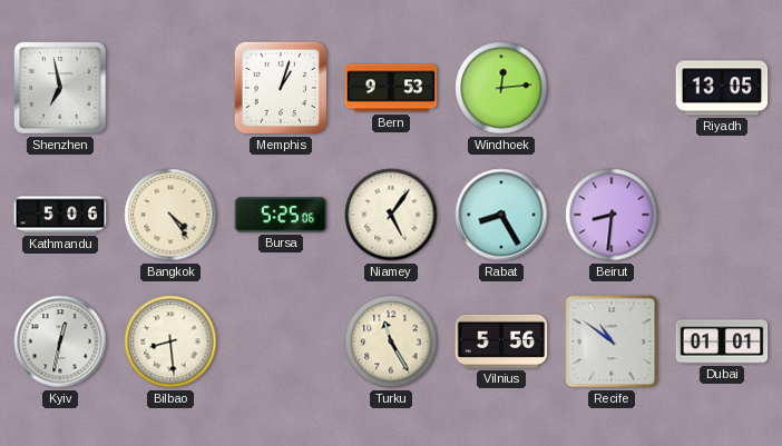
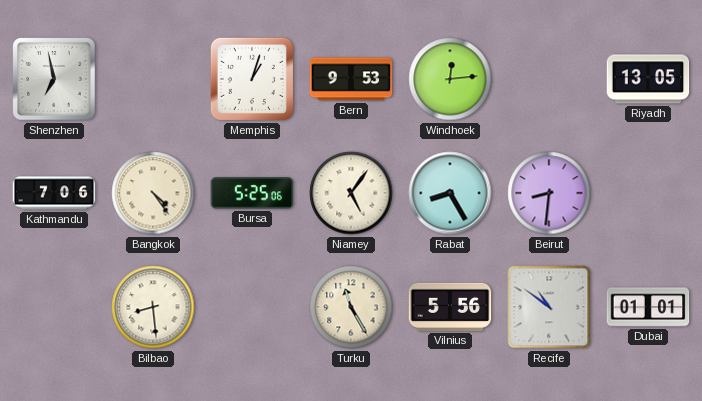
Kathmandu: 5:06 -> 7:06
Kyiv: 12:32 -> none
